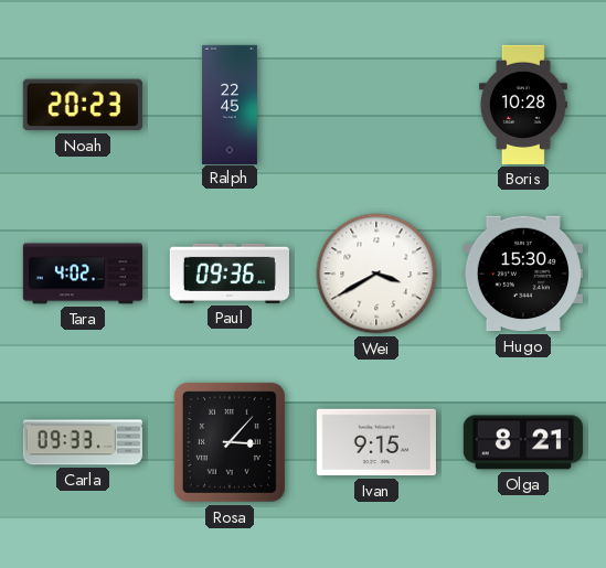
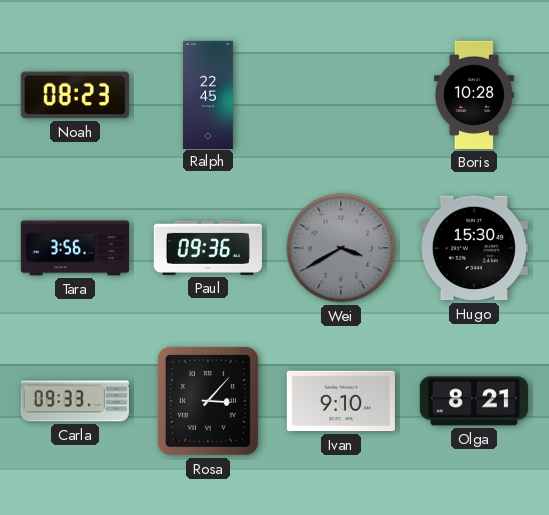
Noah: 20:23 -> 08:23
Tara: 4:02 -> 3:56
Wei dial: white -> grey
Ivan: 9:15 -> 9:10
